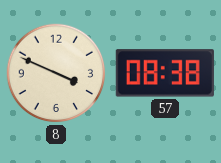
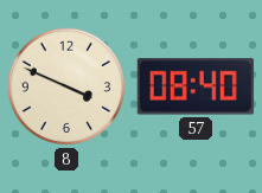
57: 08:38 -> 08:40
